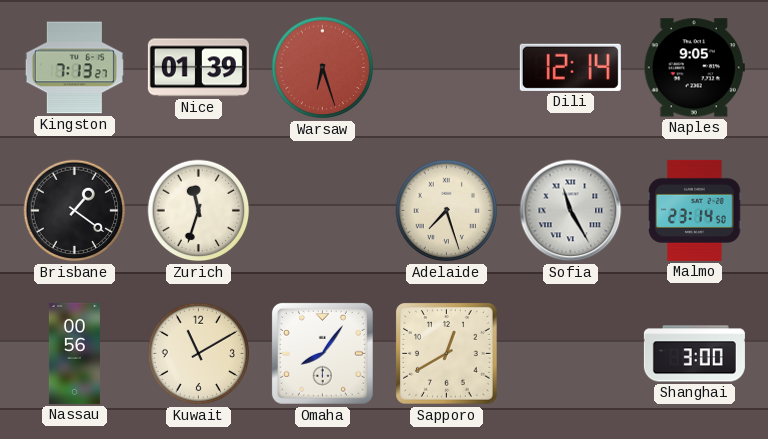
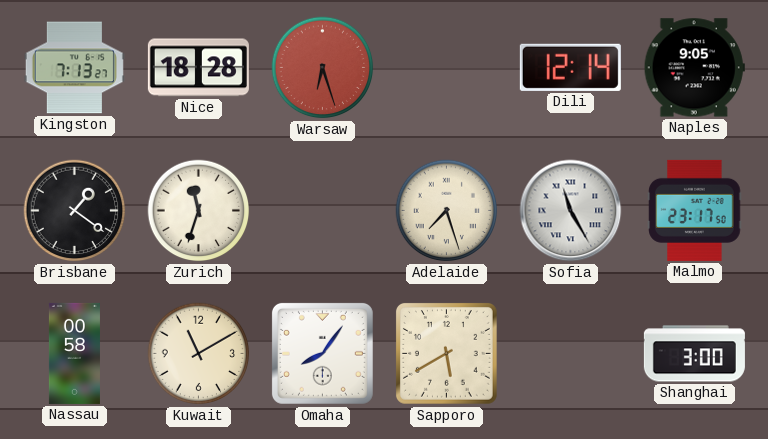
Nice: 01:39 -> 18:28
Malmo: 23:14 -> 23:17
Nassau: 00:56 -> 00:58
Sapporo: 12:40 -> 5:40
